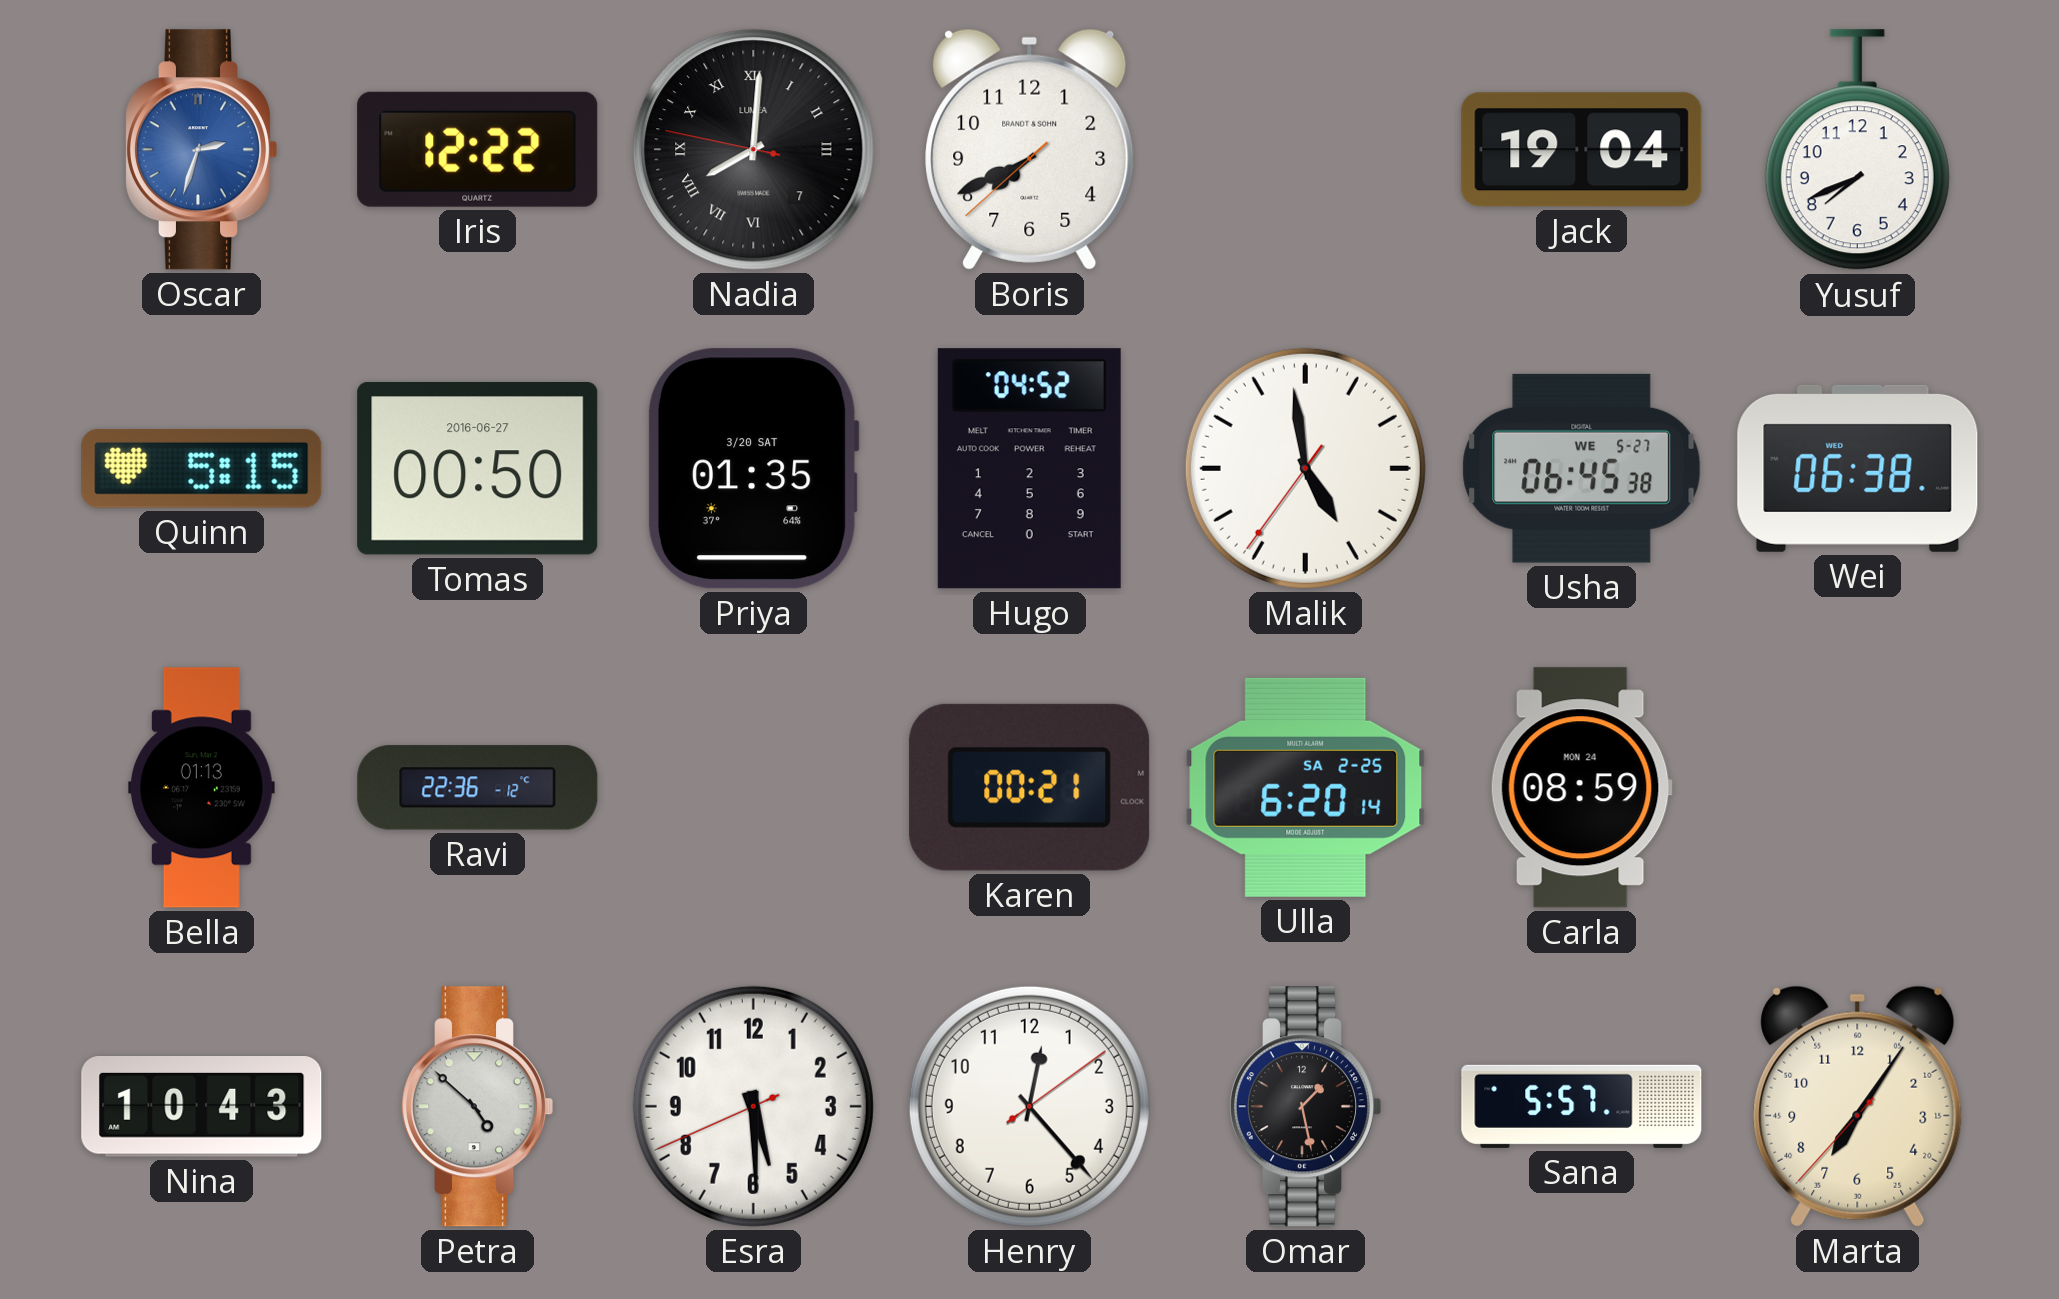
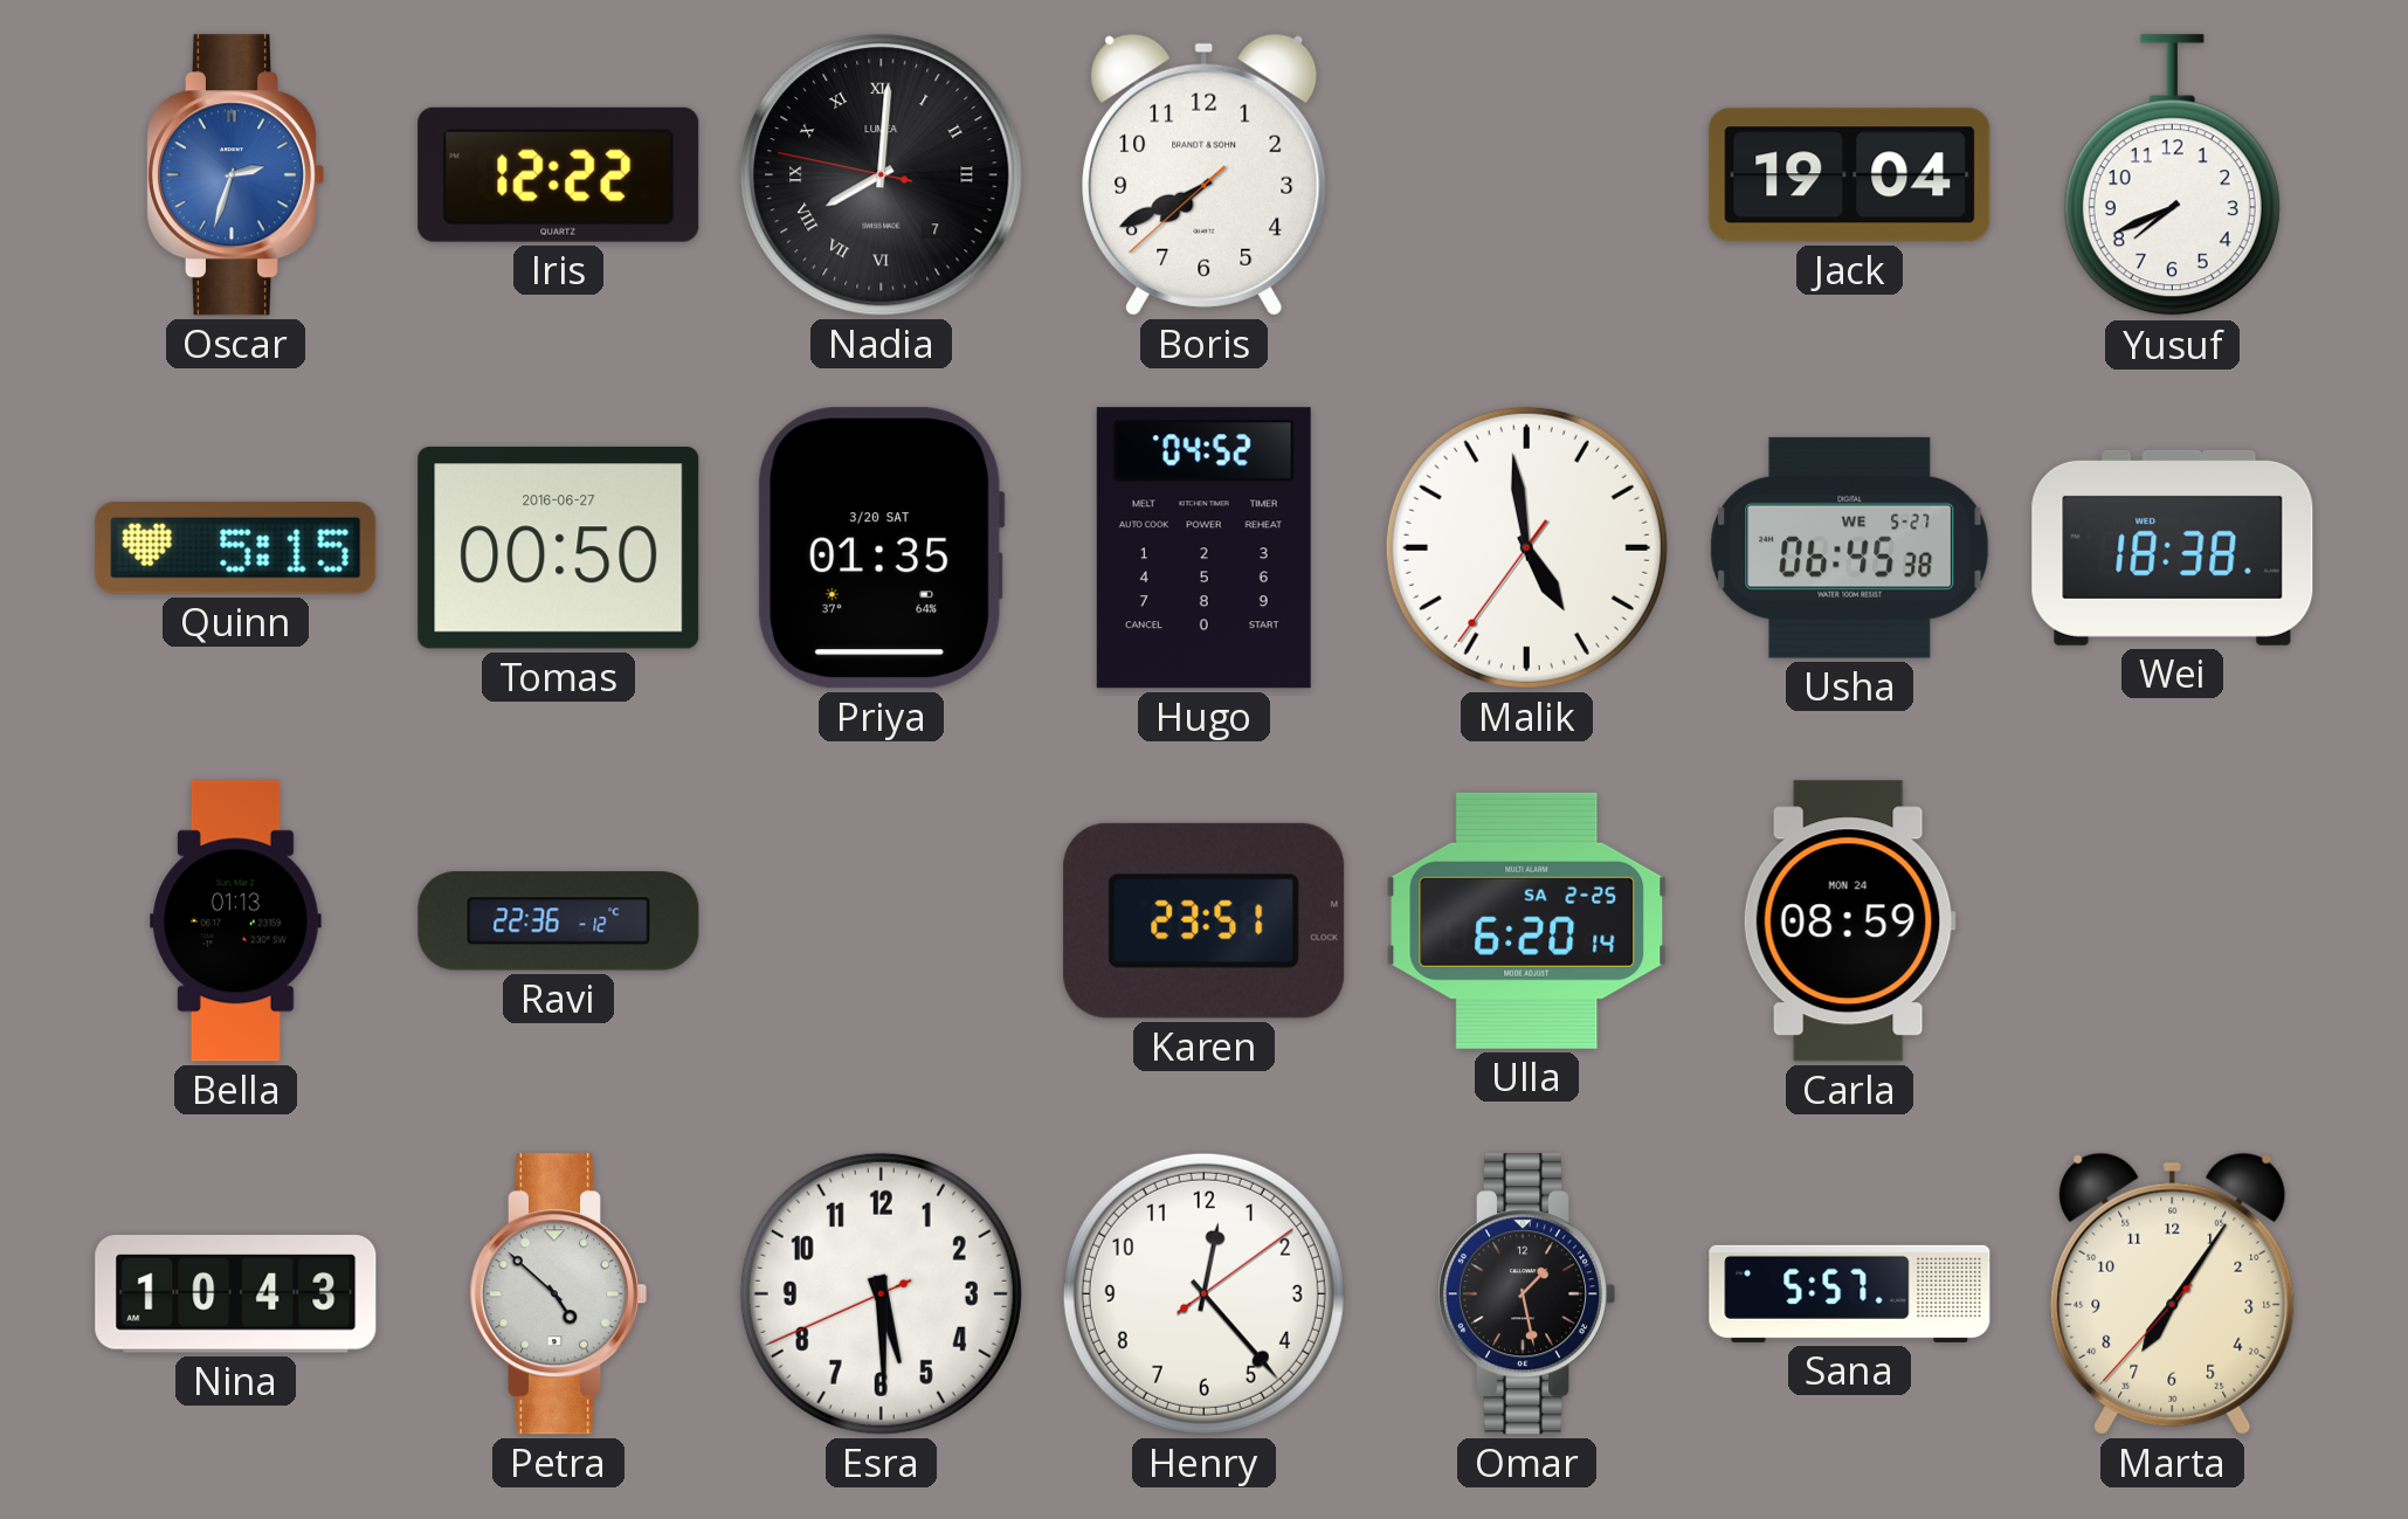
Wei: 06:38 -> 18:38
Karen: 00:21 -> 23:51
